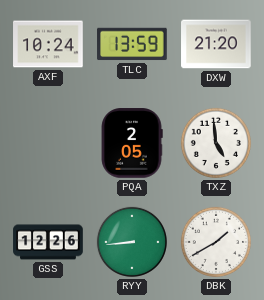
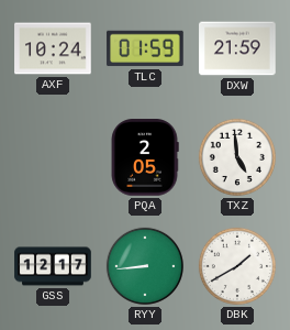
TLC: 13:59 -> 01:59
DXW: 21:20 -> 21:59
GSS: 12:26 -> 12:17
